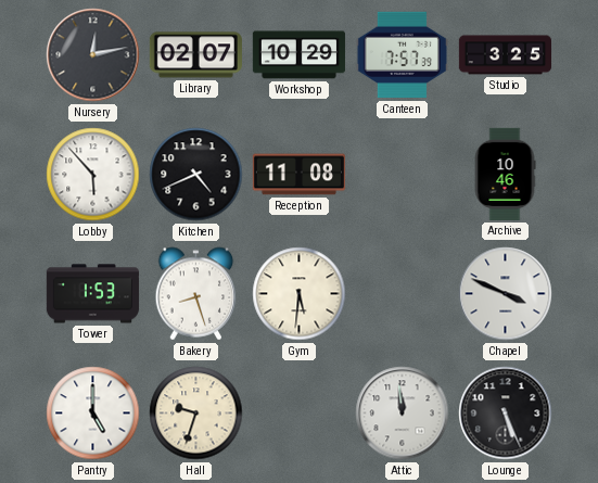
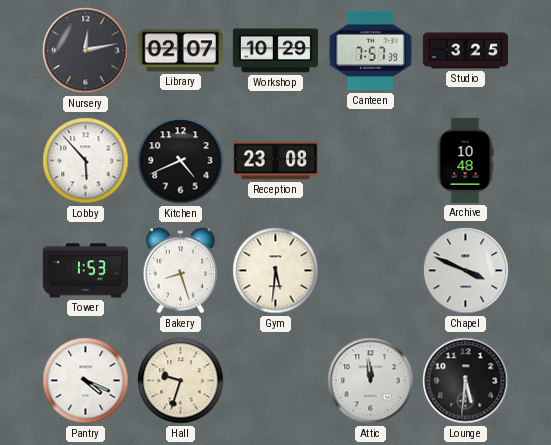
Reception: 11:08 -> 23:08
Archive: 10:46 -> 10:48
Pantry: 5:00 -> 4:19
Lounge: 5:26 -> 5:31
